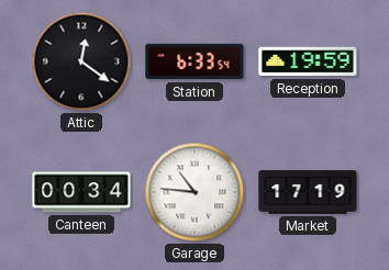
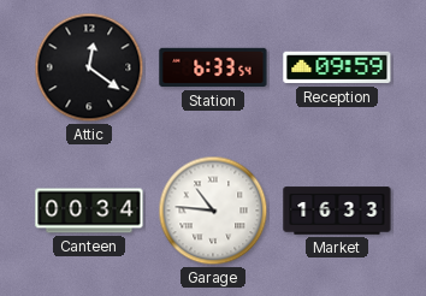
Reception: 19:59 -> 09:59
Market: 17:19 -> 16:33
